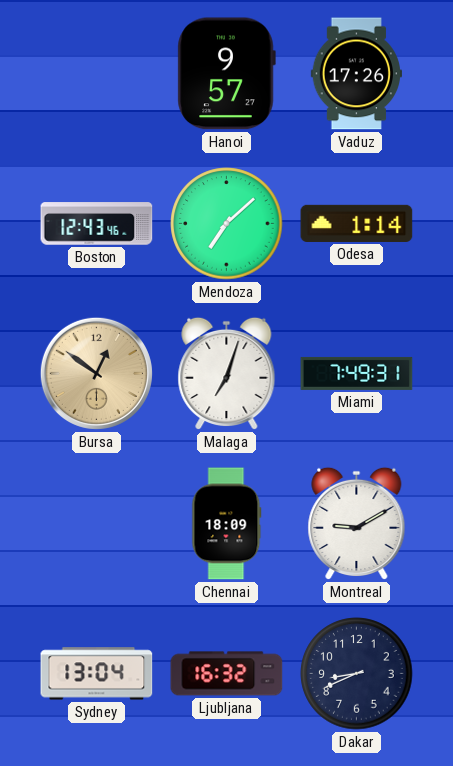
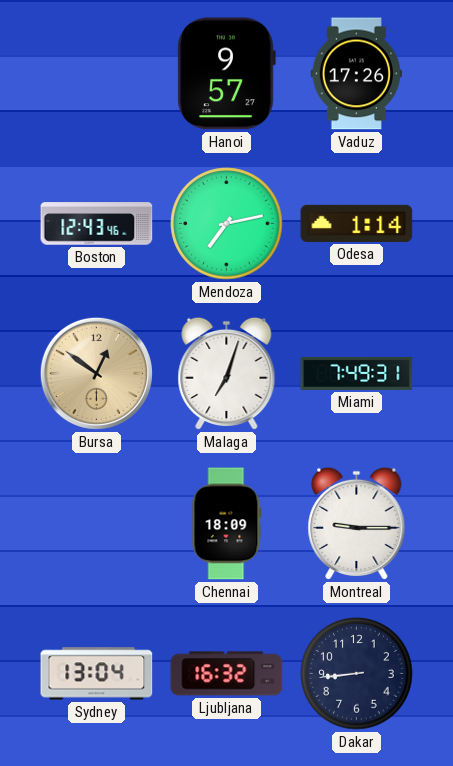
Mendoza: 7:08 -> 7:13
Montreal: 9:10 -> 9:15
Dakar: 8:41 -> 8:44
